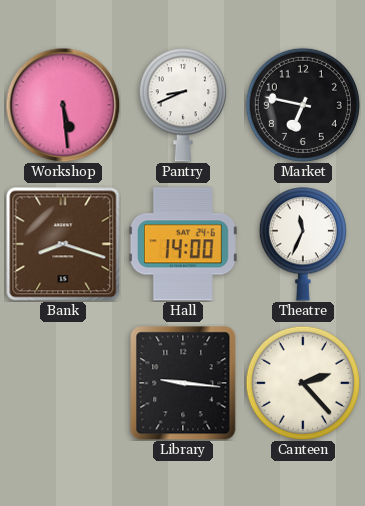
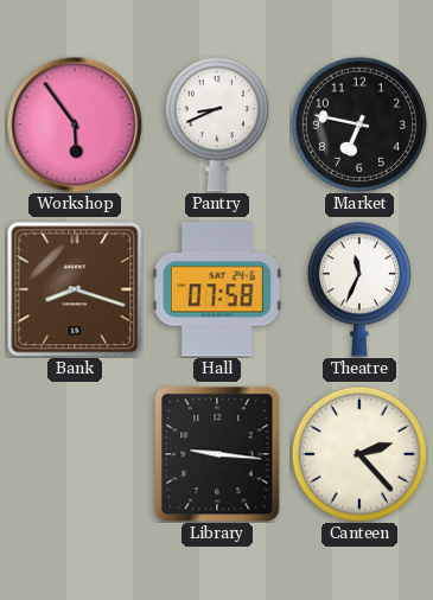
Workshop: 5:29 -> 5:54
Hall: 14:00 -> 07:58
